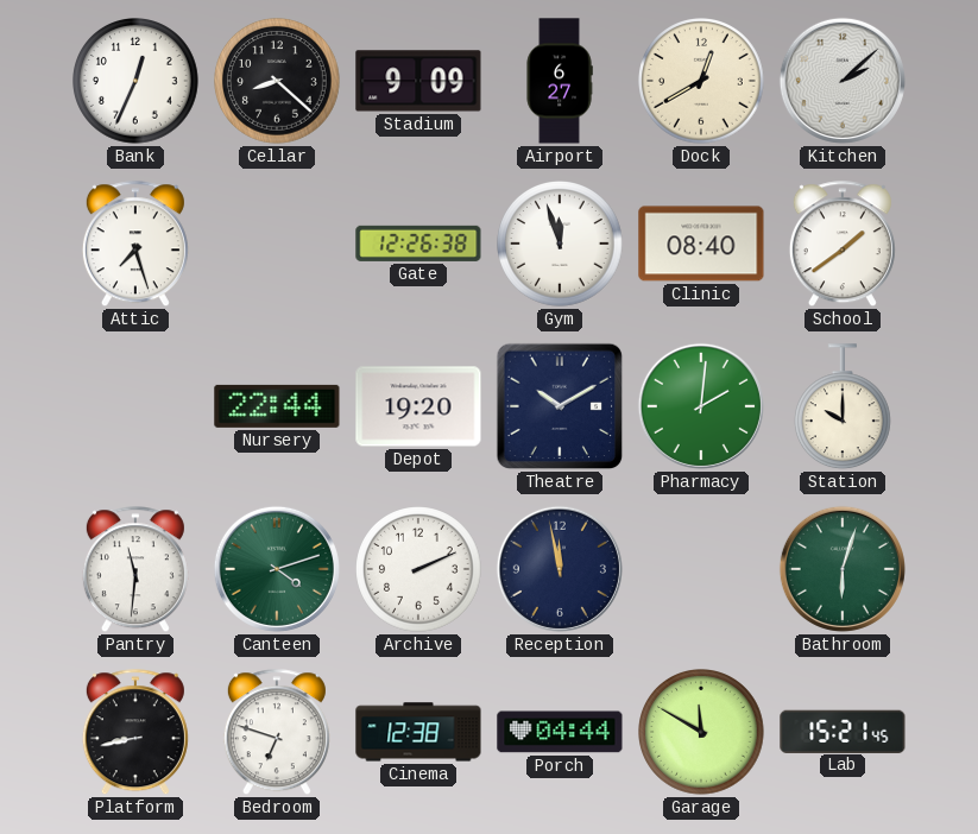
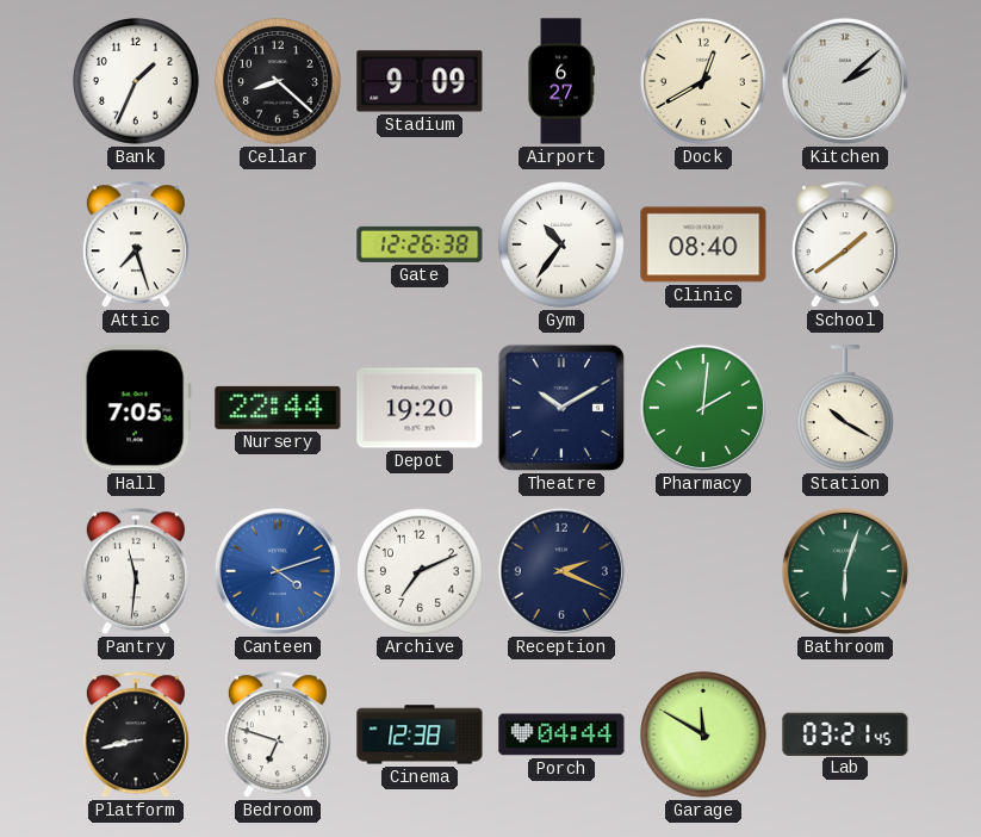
Bank: 12:34 -> 1:34
Gym: 11:57 -> 10:36
Hall: none -> 7:05
Station: 10:00 -> 10:20
Canteen dial: green -> blue
Archive: 2:11 -> 7:11
Reception: 11:58 -> 2:19
Lab: 15:21 -> 03:21
